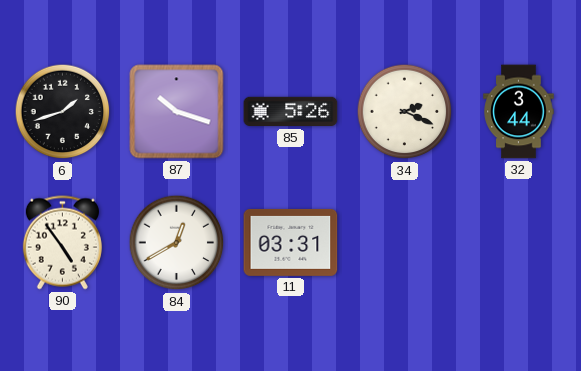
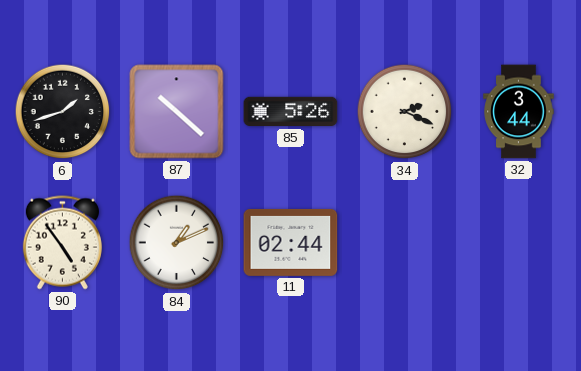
87: 10:18 -> 10:22
84: 12:40 -> 1:11
11: 03:31 -> 02:44
